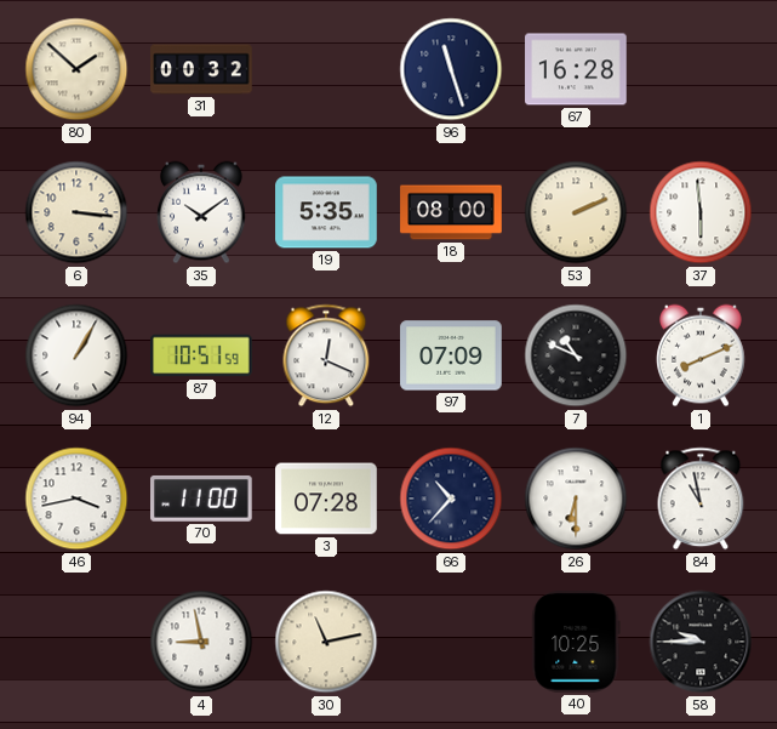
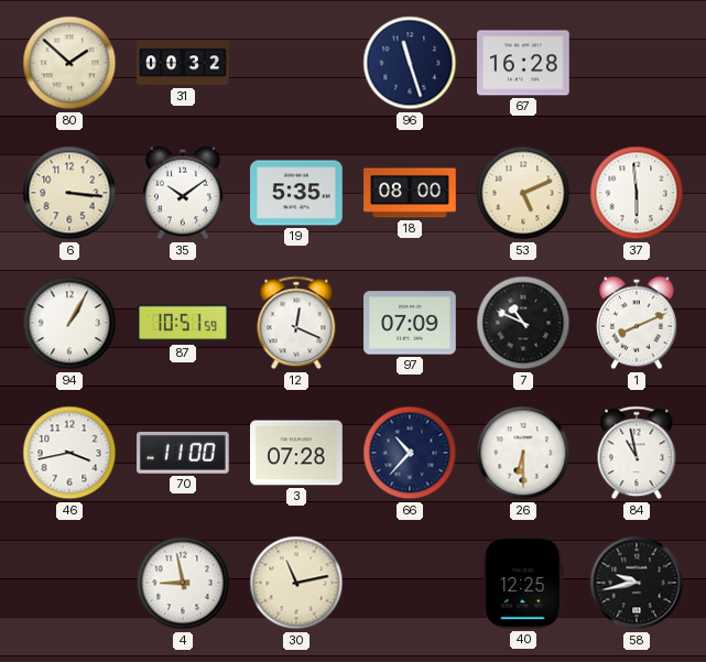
53: 2:11 -> 5:11
40: 10:25 -> 12:25
58: 9:45 -> 9:43
